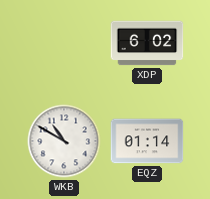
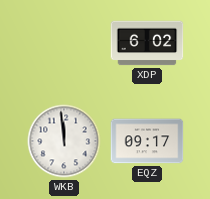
WKB: 10:50 -> 11:59
EQZ: 01:14 -> 09:17
